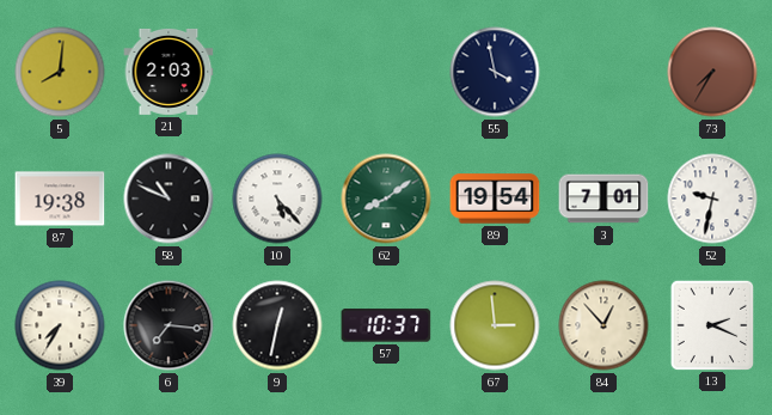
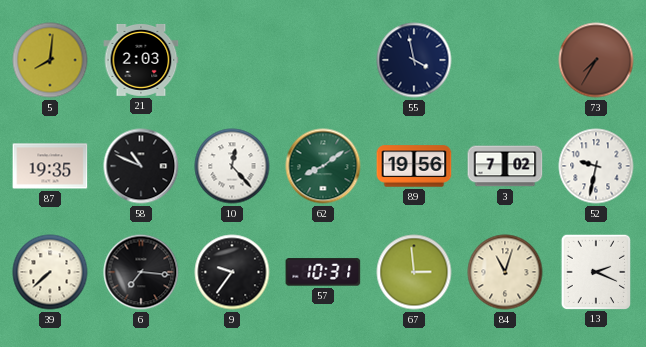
87: 19:38 -> 19:35
10: 5:23 -> 12:23
89: 19:54 -> 19:56
3: 7:01 -> 7:02
39: 7:35 -> 7:38
9: 12:32 -> 9:36
57: 10:37 -> 10:31
84: 12:53 -> 11:03
